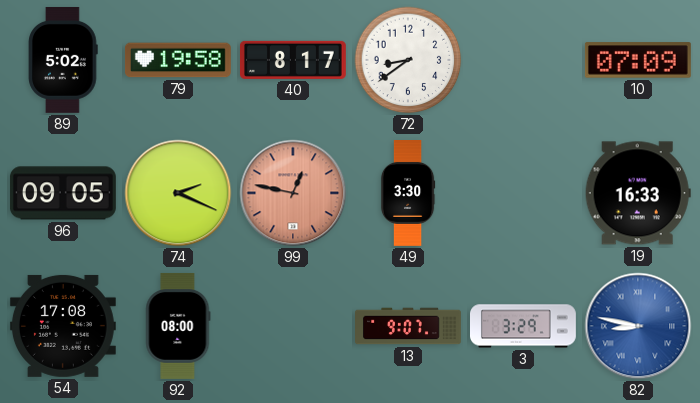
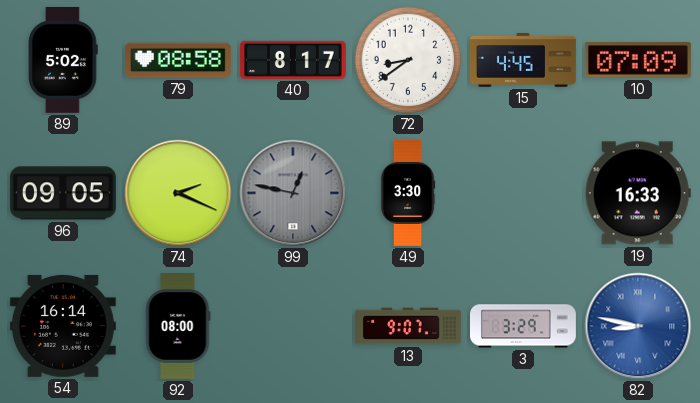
79: 19:58 -> 08:58
15: none -> 4:45
99 dial: salmon -> grey
54: 17:08 -> 16:14
